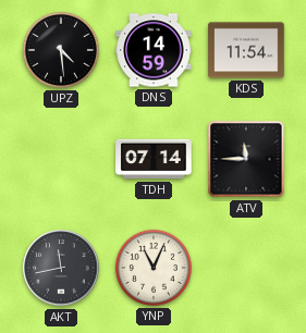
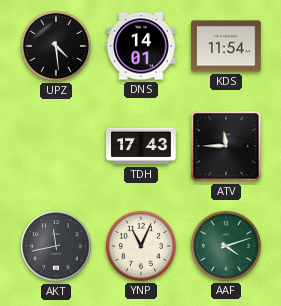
DNS: 14:59 -> 14:01
TDH: 07:14 -> 17:43
AAF: none -> 4:12
